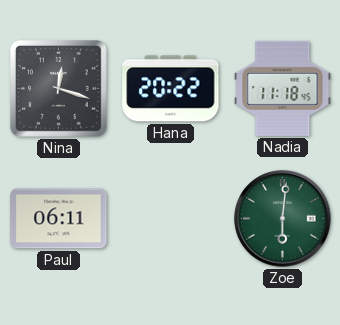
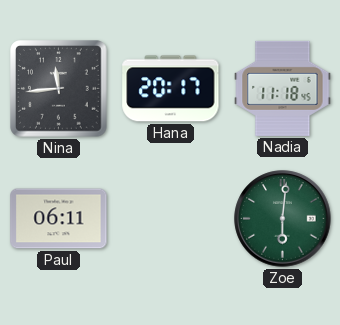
Nina: 12:18 -> 11:44
Hana: 20:22 -> 20:17
